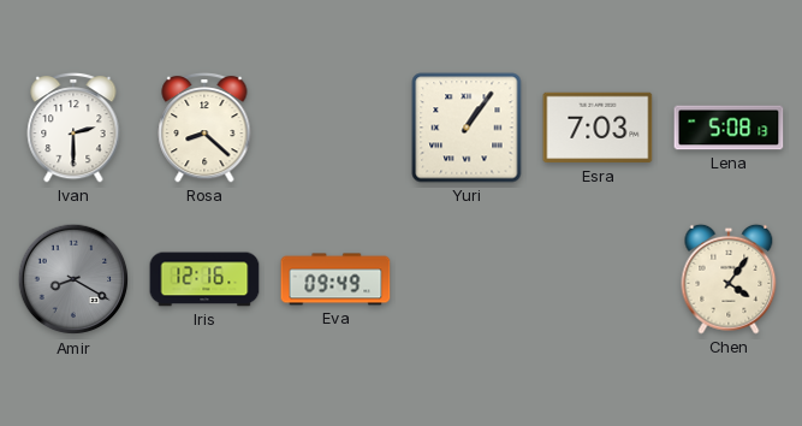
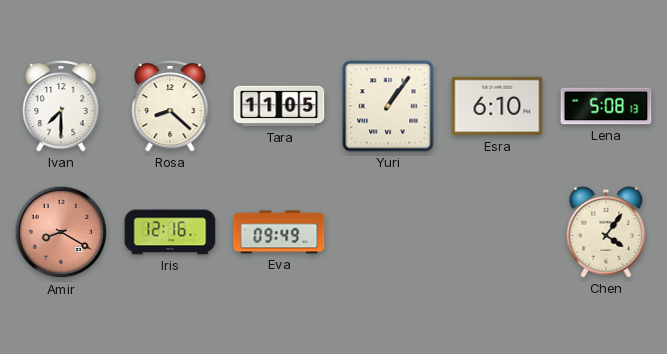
Ivan: 2:30 -> 7:30
Tara: none -> 11:05
Esra: 7:03 -> 6:10
Amir dial: grey -> salmon
